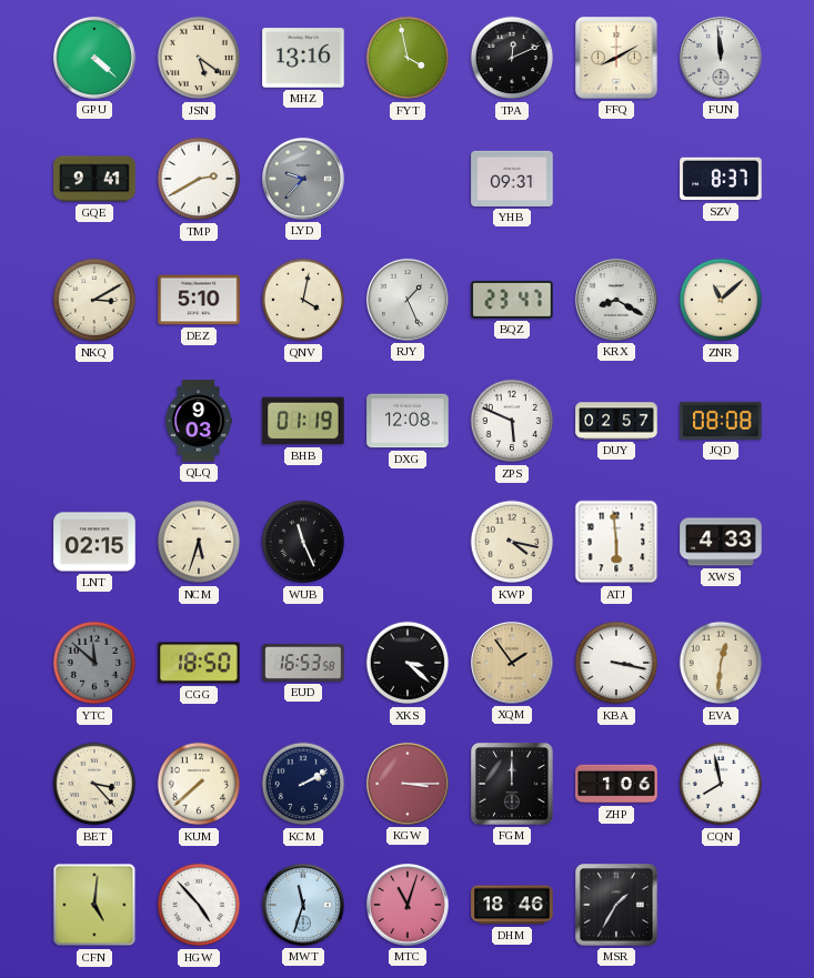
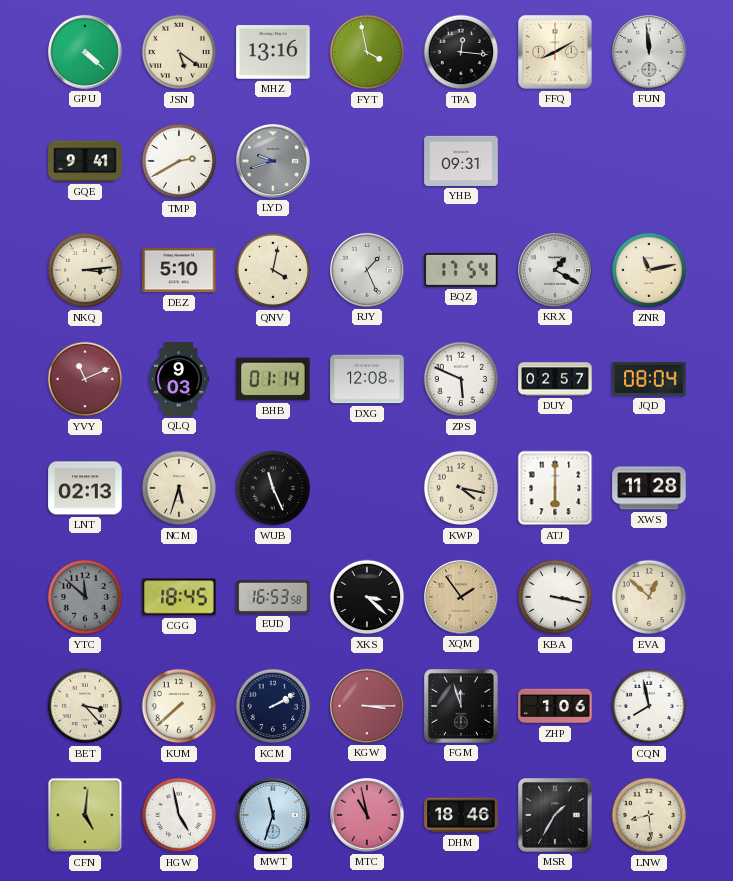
TPA: 12:11 -> 12:16
LYD: 9:37 -> 9:42
SZV: 8:37 -> none
NKQ: 3:10 -> 3:14
BQZ: 23:47 -> 17:54
KRX: 8:20 -> 1:20
ZNR: 11:08 -> 11:13
YVY: none -> 11:11
BHB: 01:19 -> 01:14
JQD: 08:08 -> 08:04
LNT: 02:15 -> 02:13
ATJ: 5:59 -> 6:00
XWS: 4:33 -> 11:28
CGG: 18:50 -> 18:45
EVA: 12:31 -> 12:52
FGM: 12:00 -> 11:57
HGW: 4:53 -> 4:58
MTC: 11:03 -> 10:58
LNW: none -> 8:29
